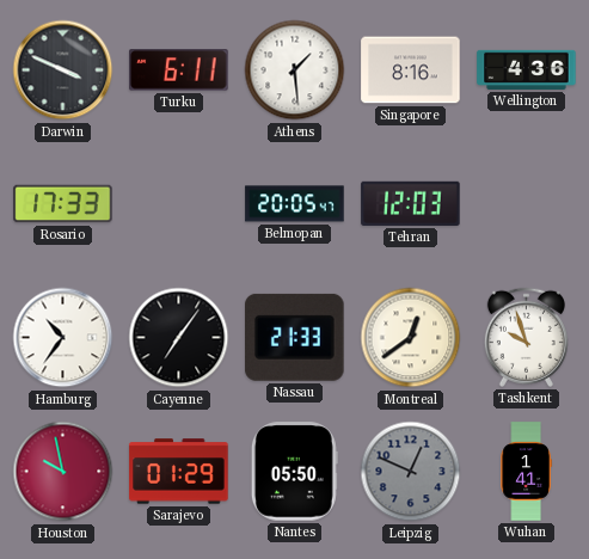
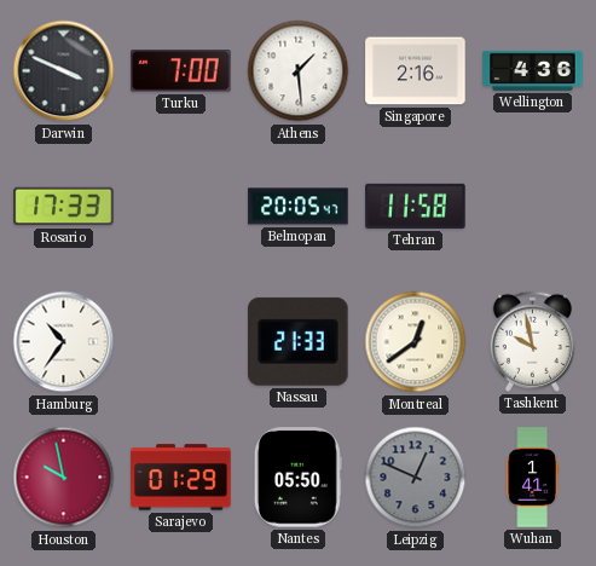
Turku: 6:11 -> 7:00
Singapore: 8:16 -> 2:16
Tehran: 12:03 -> 11:58
Cayenne: 7:06 -> none
Tashkent: 9:57 -> 9:58
